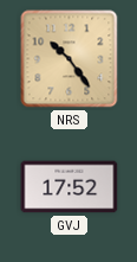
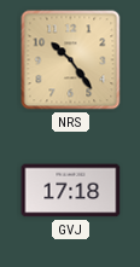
GVJ: 17:52 -> 17:18
